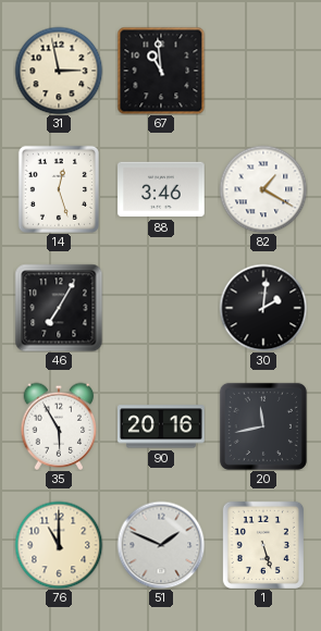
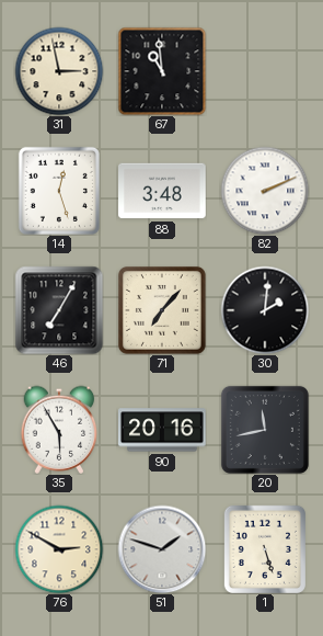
88: 3:46 -> 3:48
82: 1:20 -> 2:11
71: none -> 7:07
76: 11:00 -> 2:50
51: 1:49 -> 1:48
